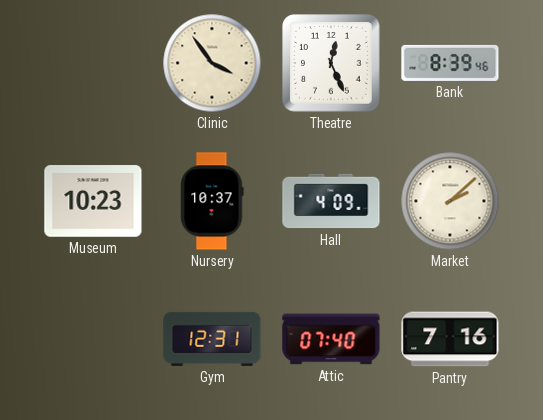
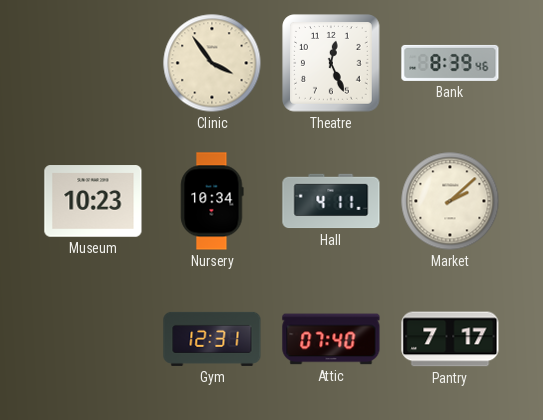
Nursery: 10:37 -> 10:34
Hall: 4:09 -> 4:11
Pantry: 7:16 -> 7:17
